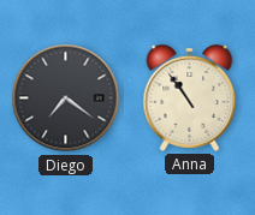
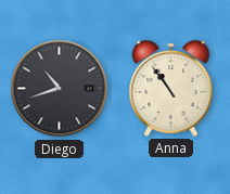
Diego: 7:21 -> 10:42
